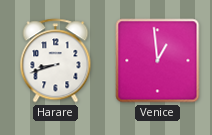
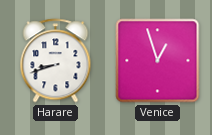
Venice: 12:59 -> 12:57
